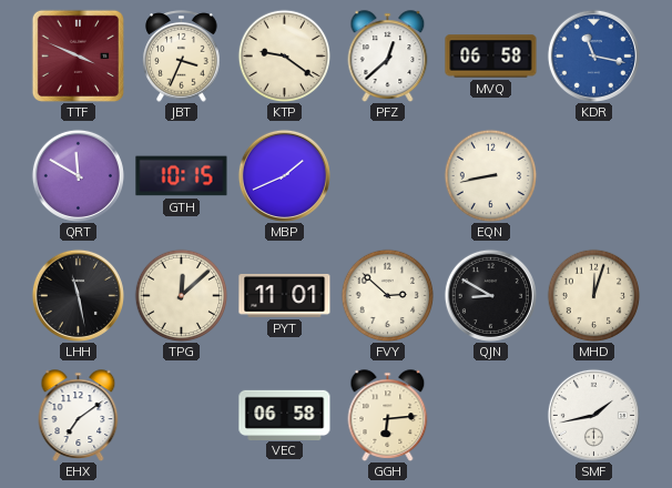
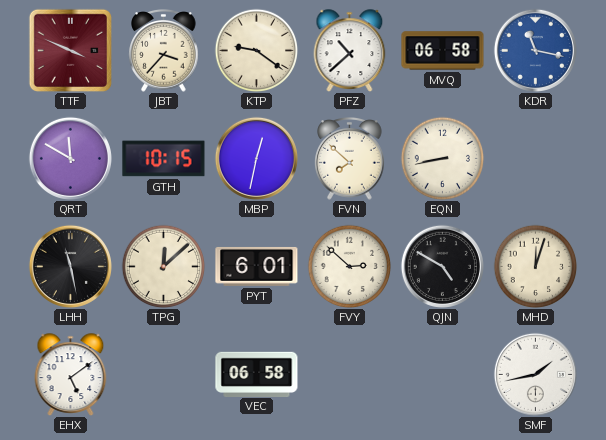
JBT: 3:34 -> 3:37
PFZ: 12:38 -> 10:38
MBP: 1:41 -> 12:32
FVN: none -> 7:52
PYT: 11:01 -> 6:01
QJN: 8:50 -> 4:50
EHX: 7:09 -> 5:09
GGH: 6:14 -> none
